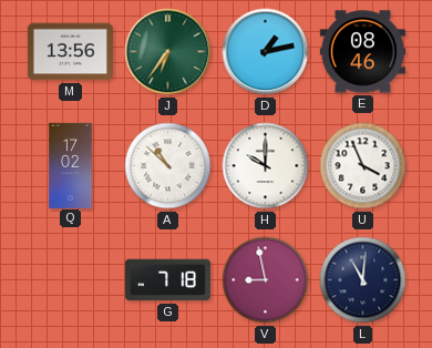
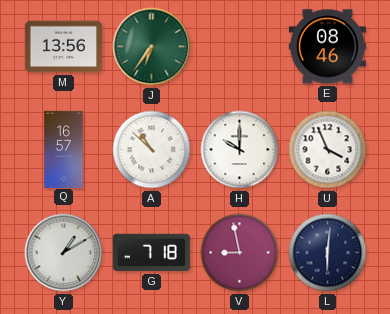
D: 1:13 -> none
Q: 17:02 -> 16:57
Y: none -> 1:10
L: 11:01 -> 6:01
